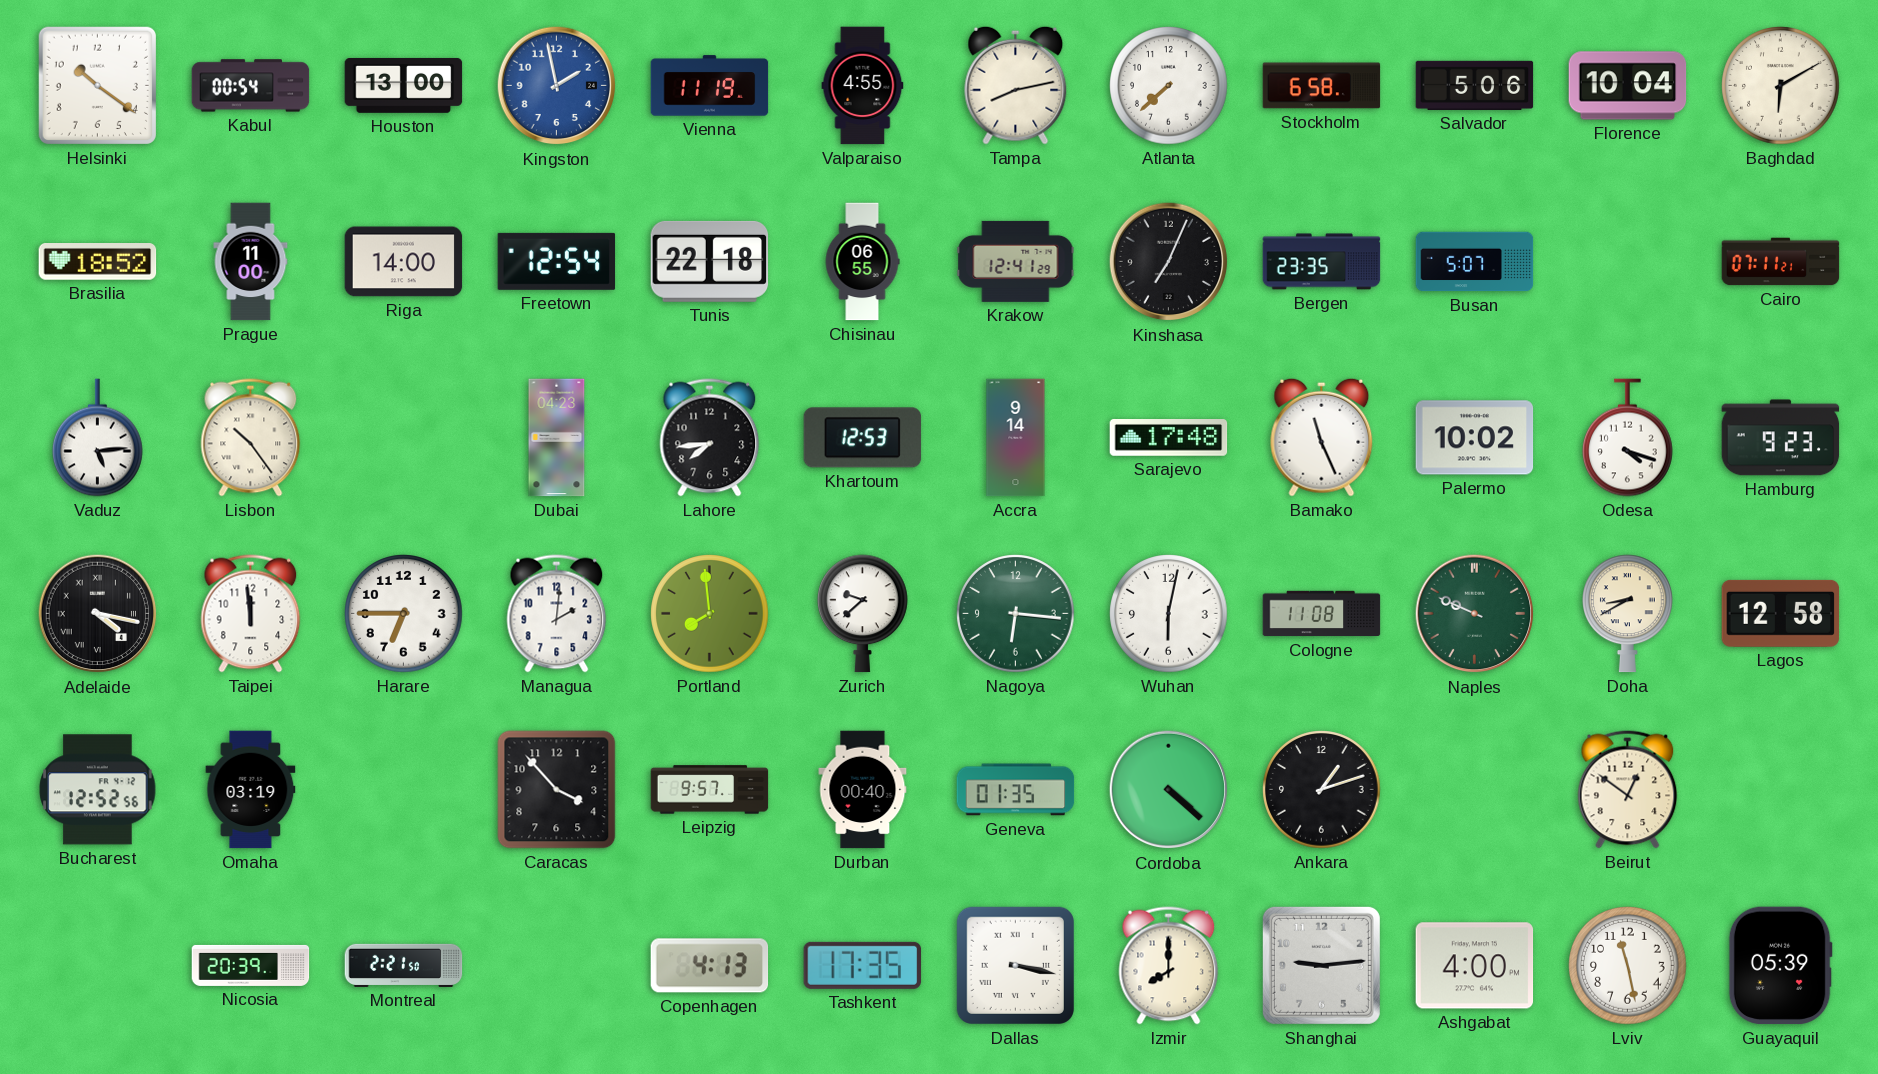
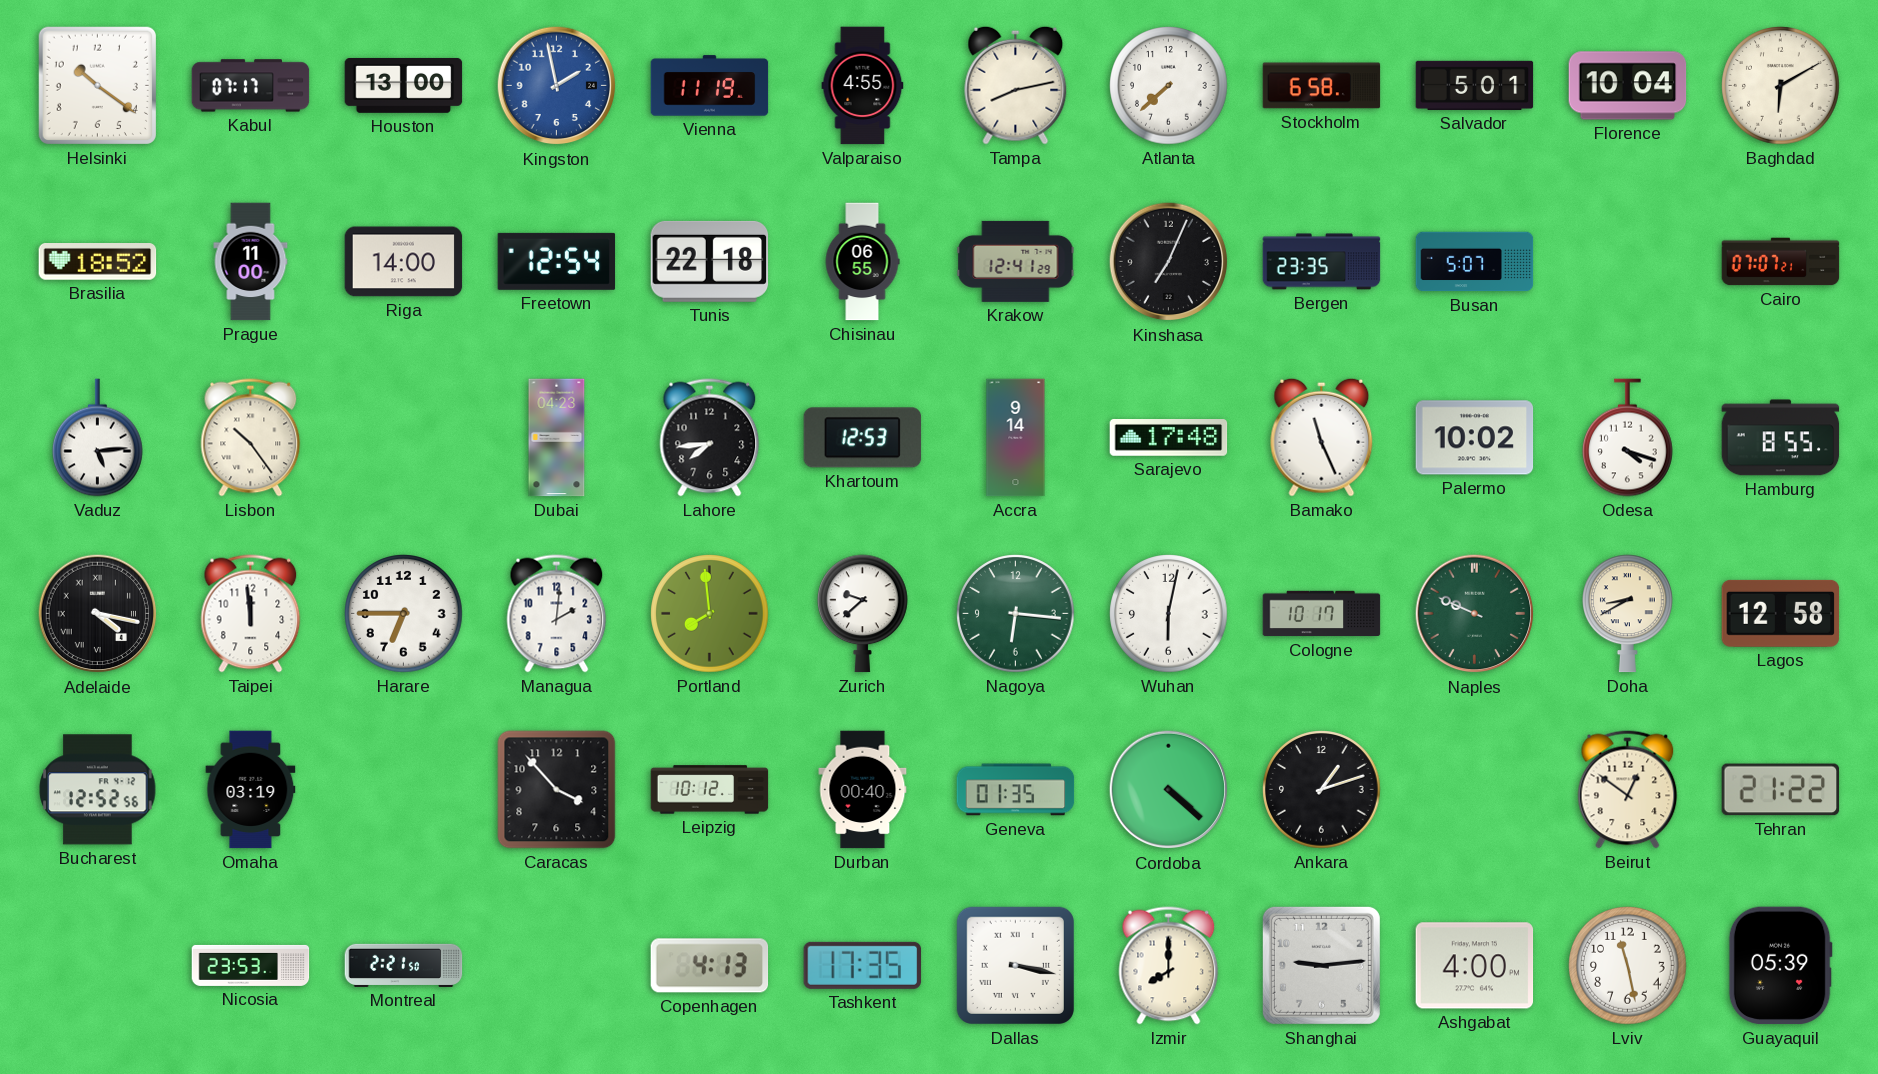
Kabul: 00:54 -> 07:17
Salvador: 5:06 -> 5:01
Cairo: 07:11 -> 07:07
Hamburg: 9:23 -> 8:55
Cologne: 11:08 -> 10:17
Leipzig: 9:57 -> 10:12
Tehran: none -> 21:22
Nicosia: 20:39 -> 23:53
